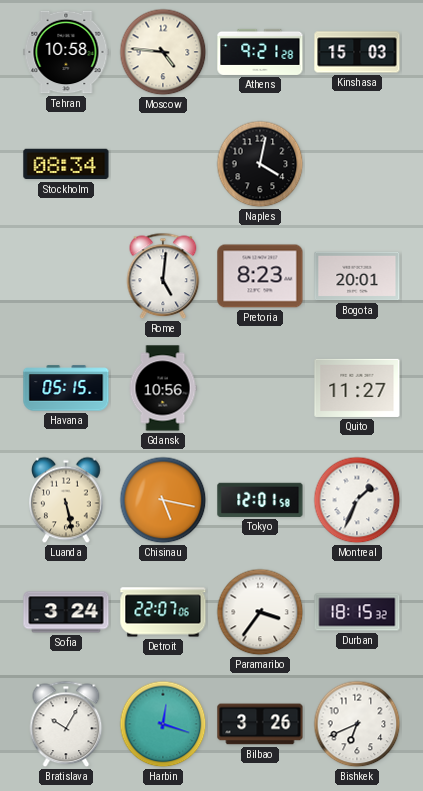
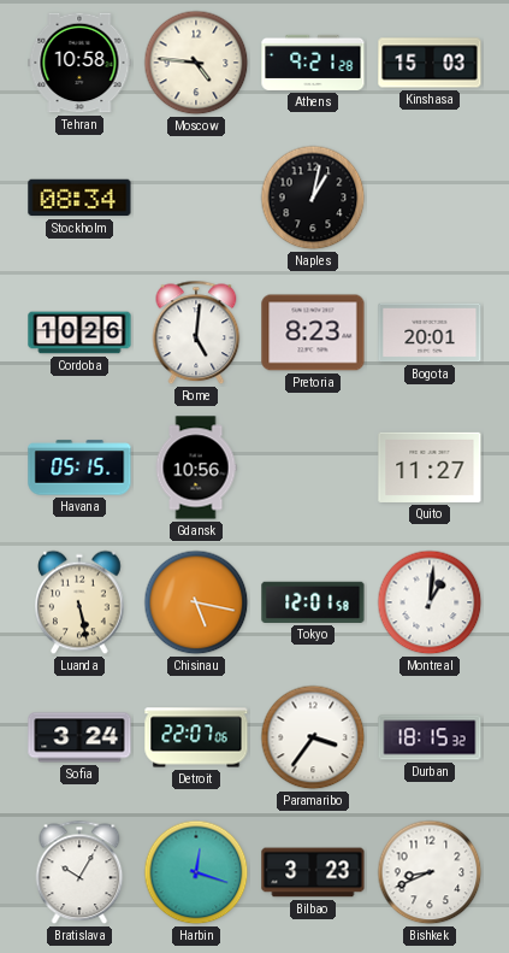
Naples: 4:02 -> 1:02
Cordoba: none -> 10:26
Montreal: 1:34 -> 1:01
Bilbao: 3:26 -> 3:23
Bishkek: 6:41 -> 8:41
